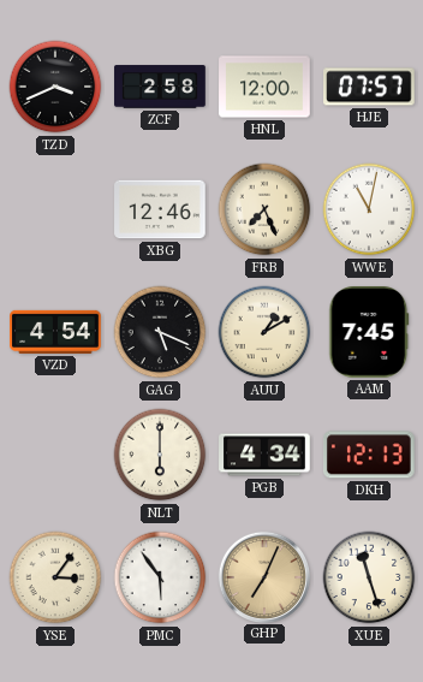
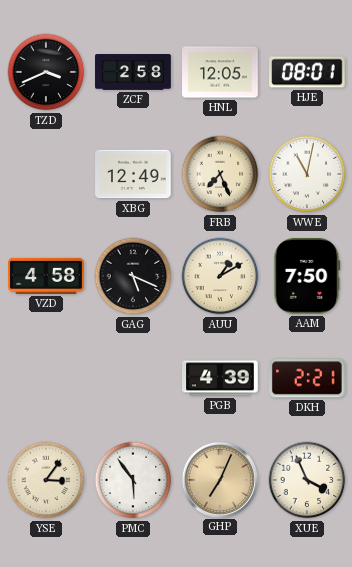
HNL: 12:00 -> 12:05
HJE: 07:57 -> 08:01
XBG: 12:46 -> 12:49
VZD: 4:54 -> 4:58
AAM: 7:45 -> 7:50
NLT: 6:00 -> none
PGB: 4:34 -> 4:39
DKH: 12:13 -> 2:21
XUE: 11:27 -> 3:56
